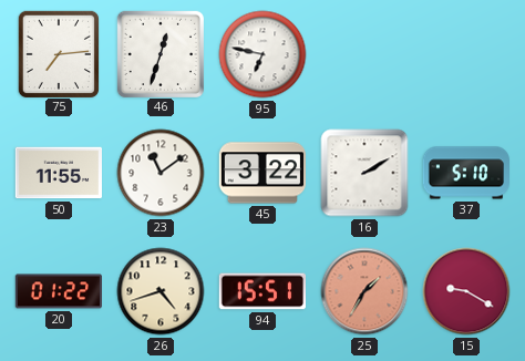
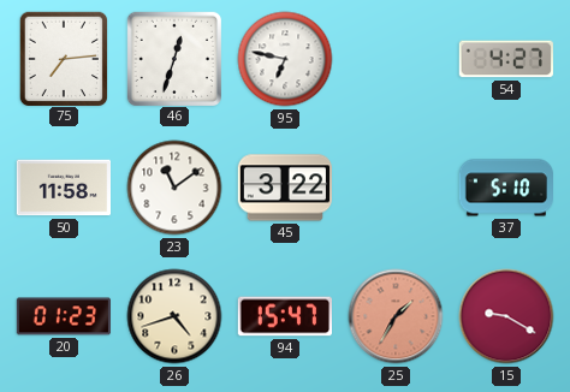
54: none -> 4:27
50: 11:55 -> 11:58
16: 2:10 -> none
20: 01:22 -> 01:23
94: 15:51 -> 15:47
